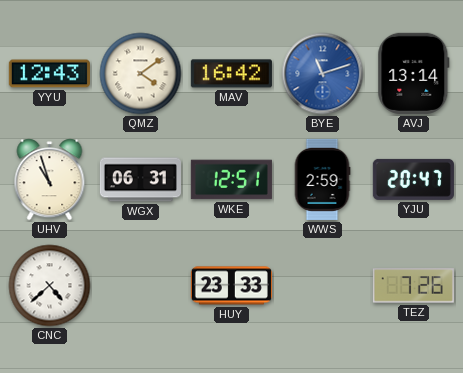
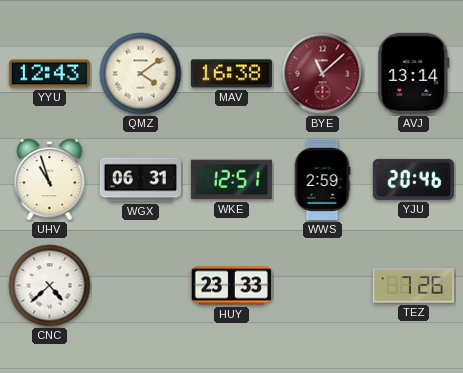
MAV: 16:42 -> 16:38
BYE: 11:12 -> 11:08
BYE dial: blue -> burgundy
YJU: 20:47 -> 20:46
